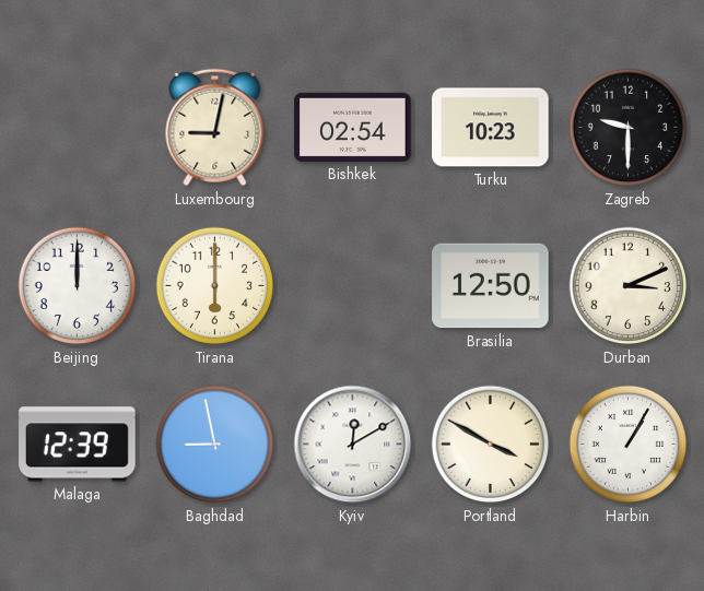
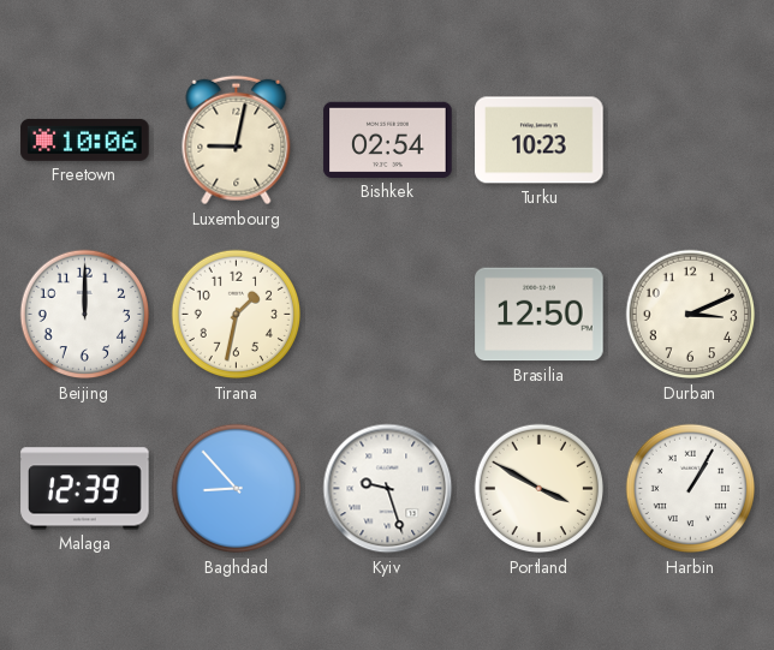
Freetown: none -> 10:06
Zagreb: 9:30 -> none
Tirana: 6:00 -> 1:32
Baghdad: 8:58 -> 8:53
Kyiv: 12:10 -> 9:27
